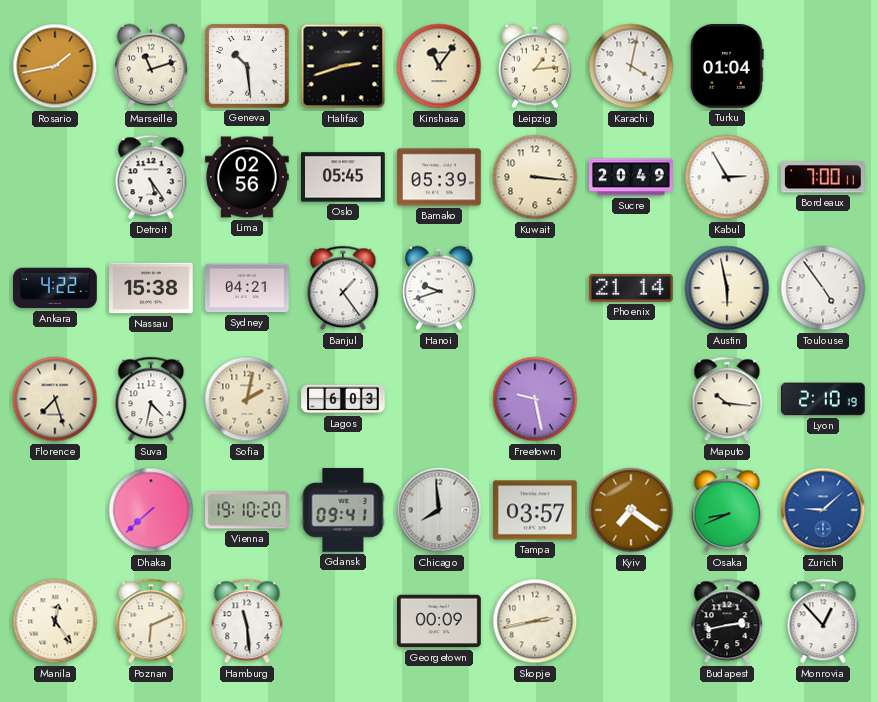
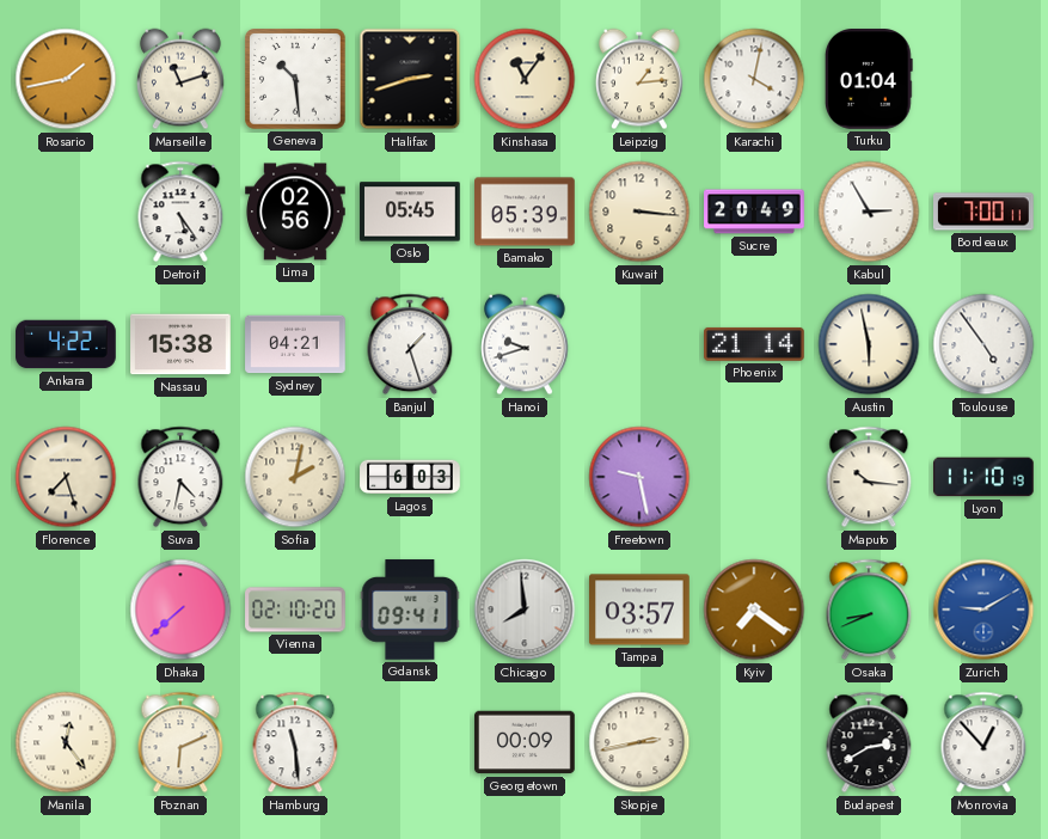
Banjul: 1:24 -> 1:27
Lyon: 2:10 -> 11:10
Vienna: 19:10 -> 02:10
Zurich: 9:08 -> 9:10
Budapest: 2:43 -> 2:40
